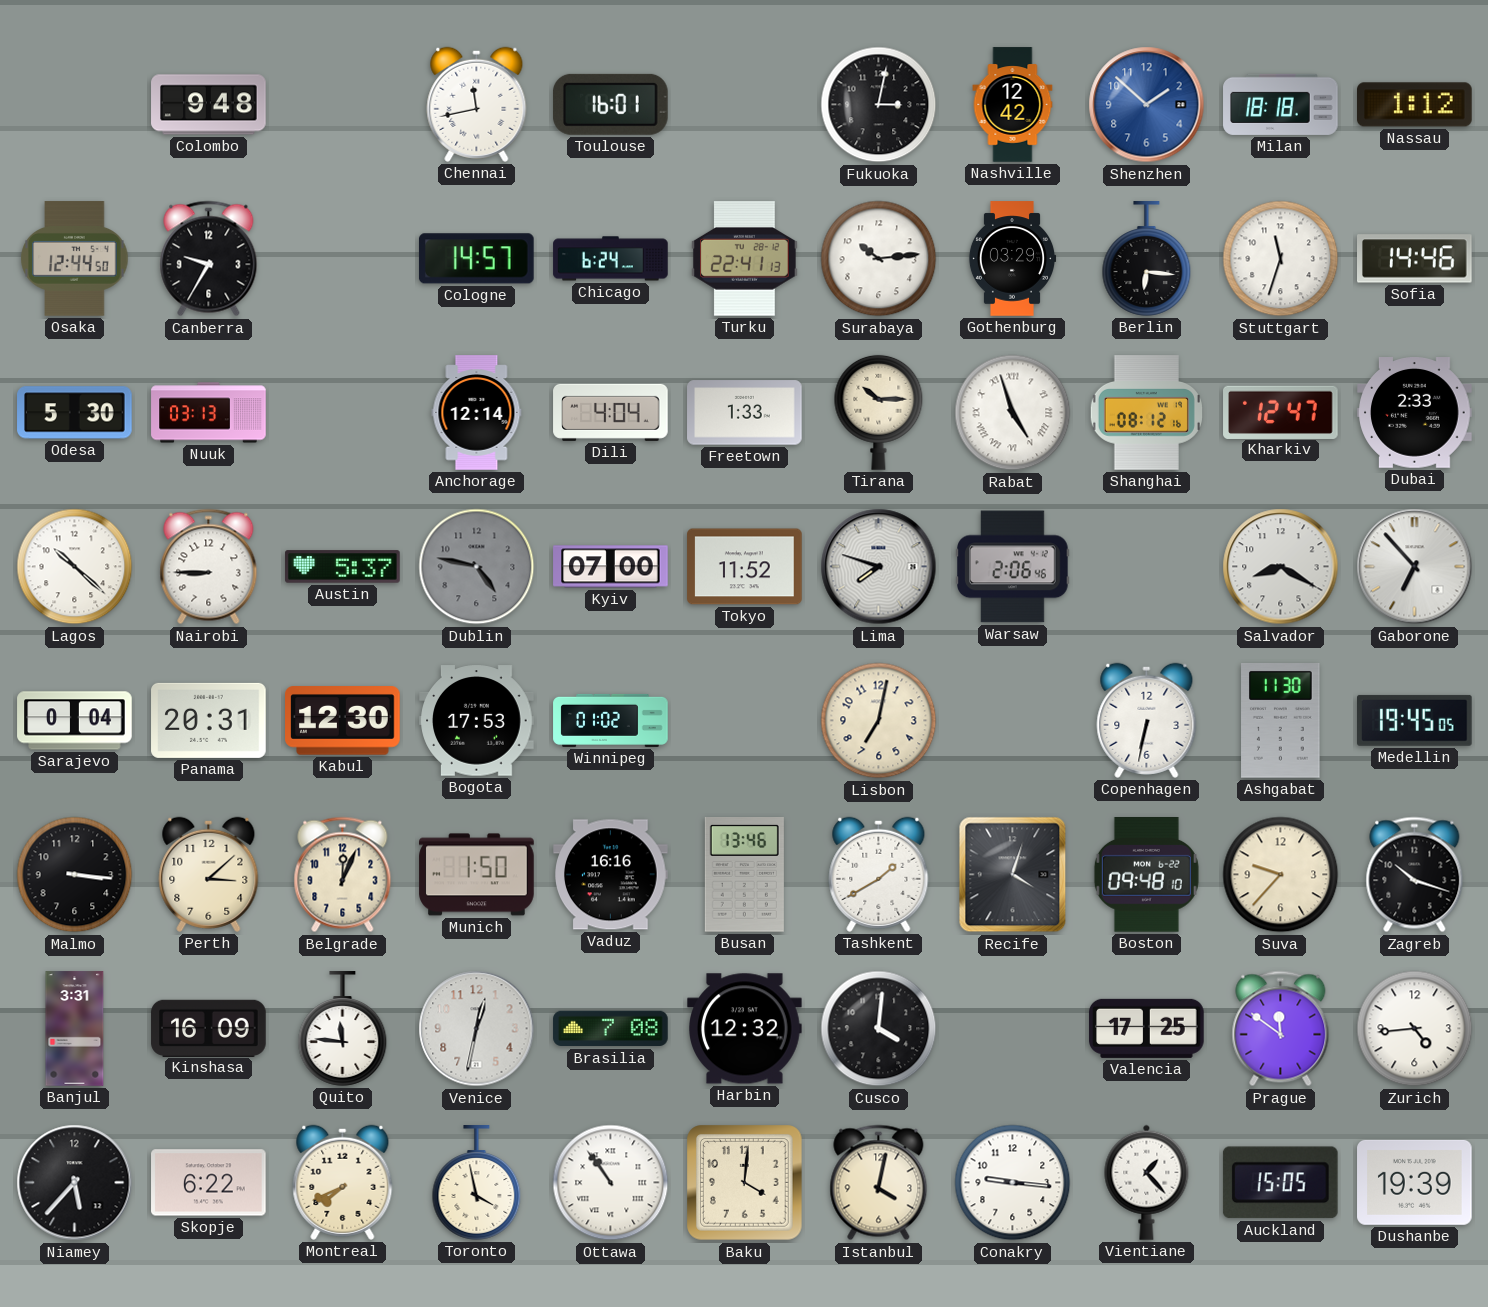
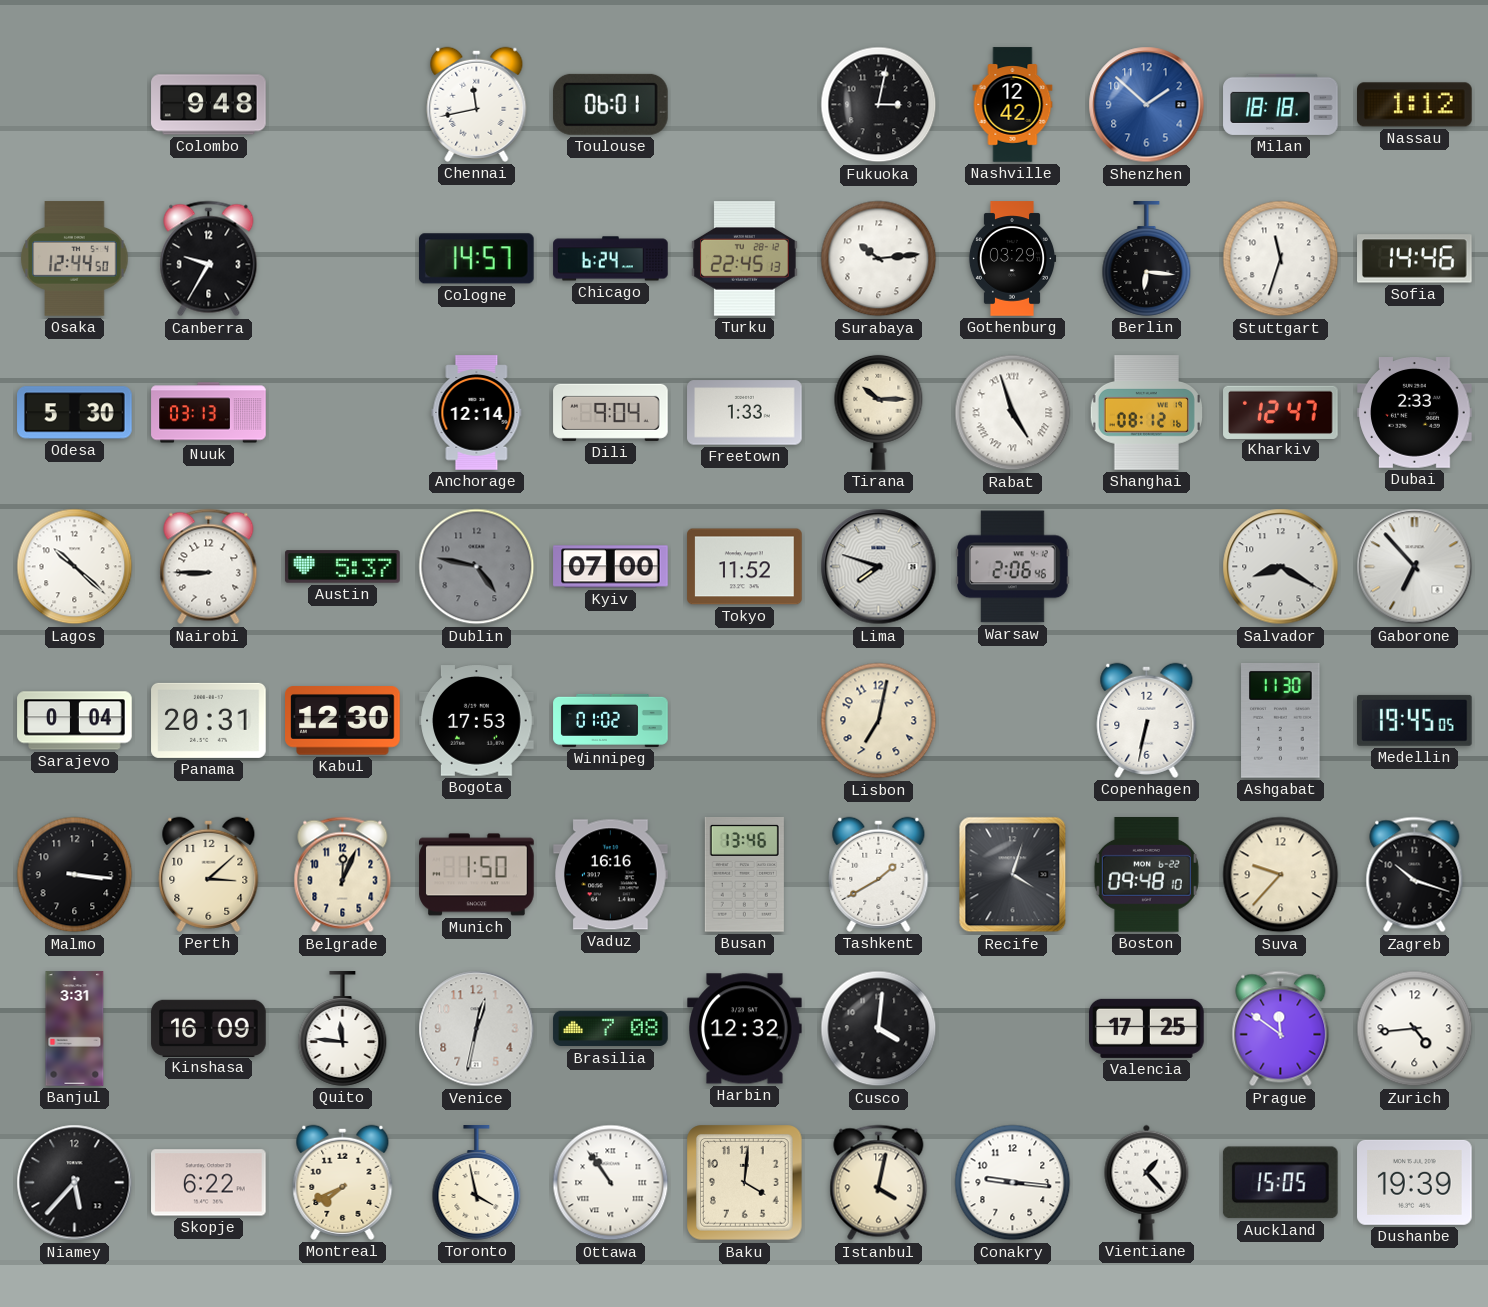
Toulouse: 16:01 -> 06:01
Turku: 22:41 -> 22:45
Dili: 4:04 -> 9:04
